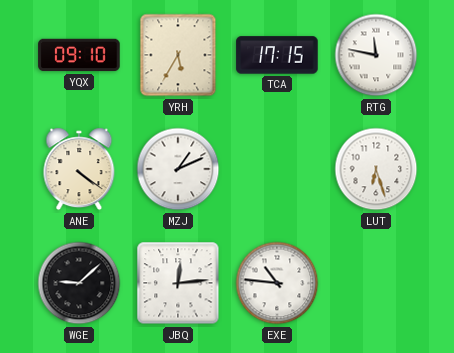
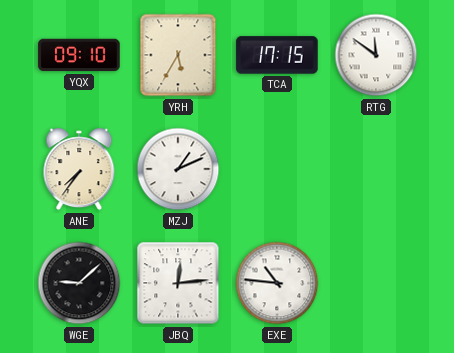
RTG: 11:47 -> 11:51
ANE: 4:21 -> 7:36
LUT: 6:27 -> none
